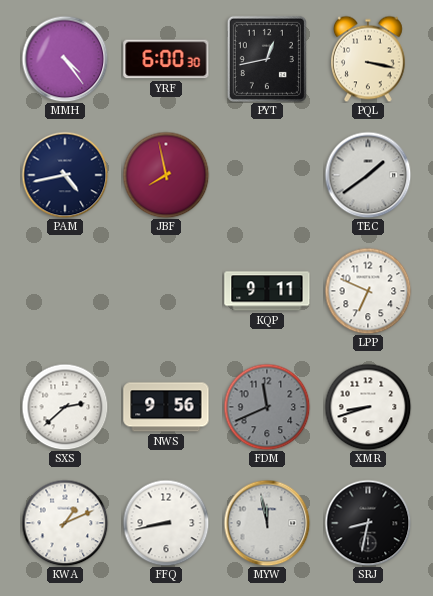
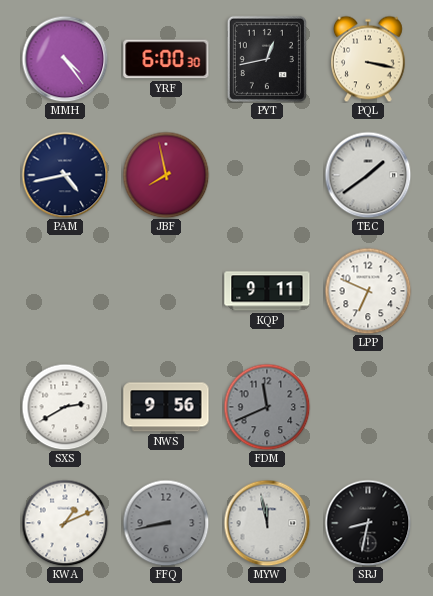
SXS: 2:38 -> 2:40
XMR: 8:42 -> none
FFQ dial: white -> grey
